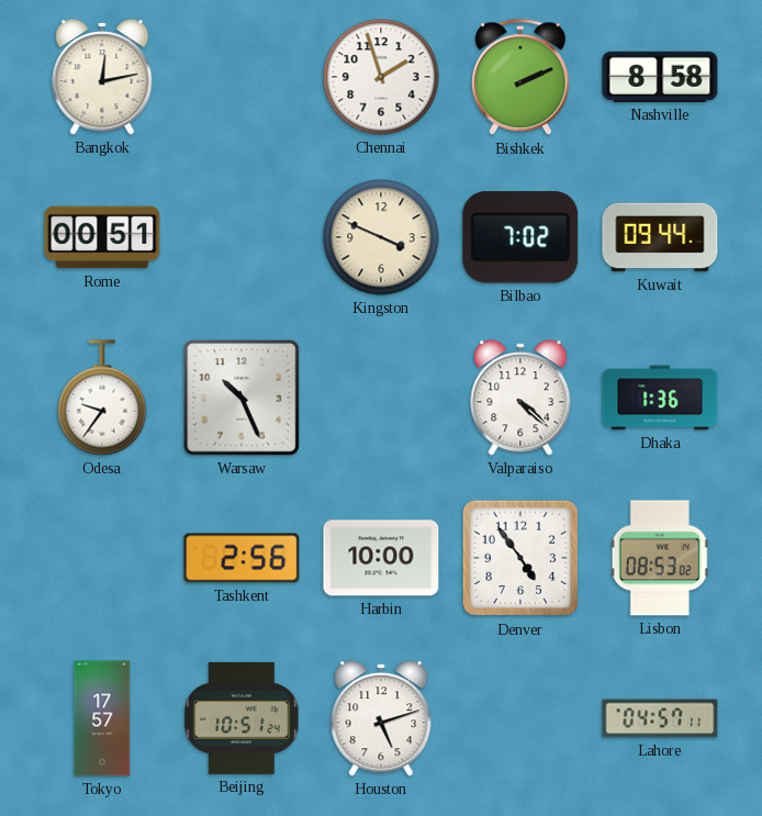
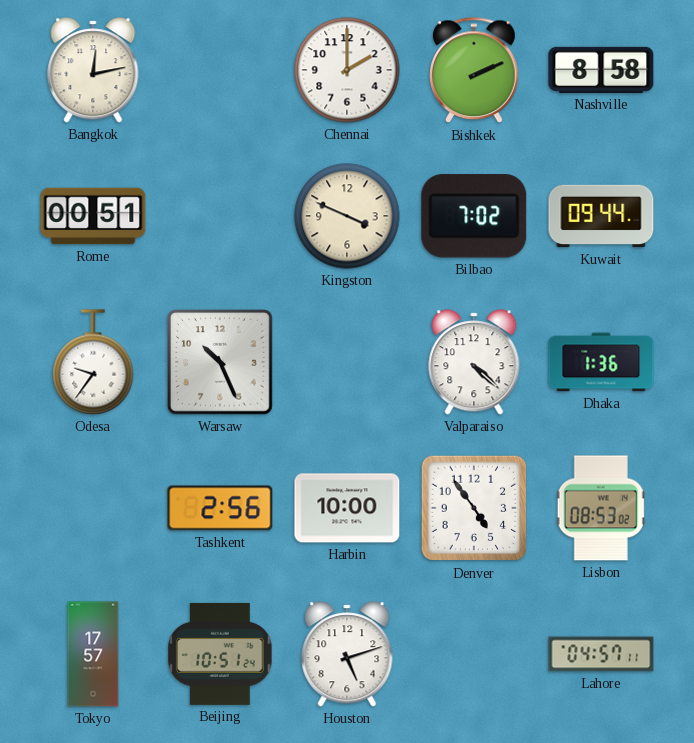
Chennai: 1:57 -> 2:00
